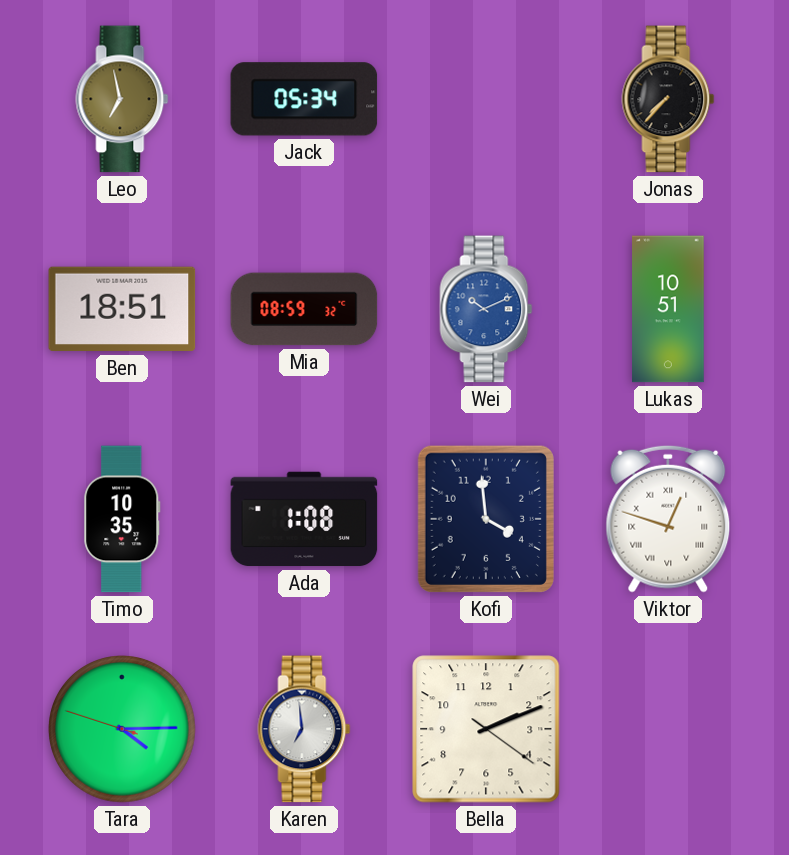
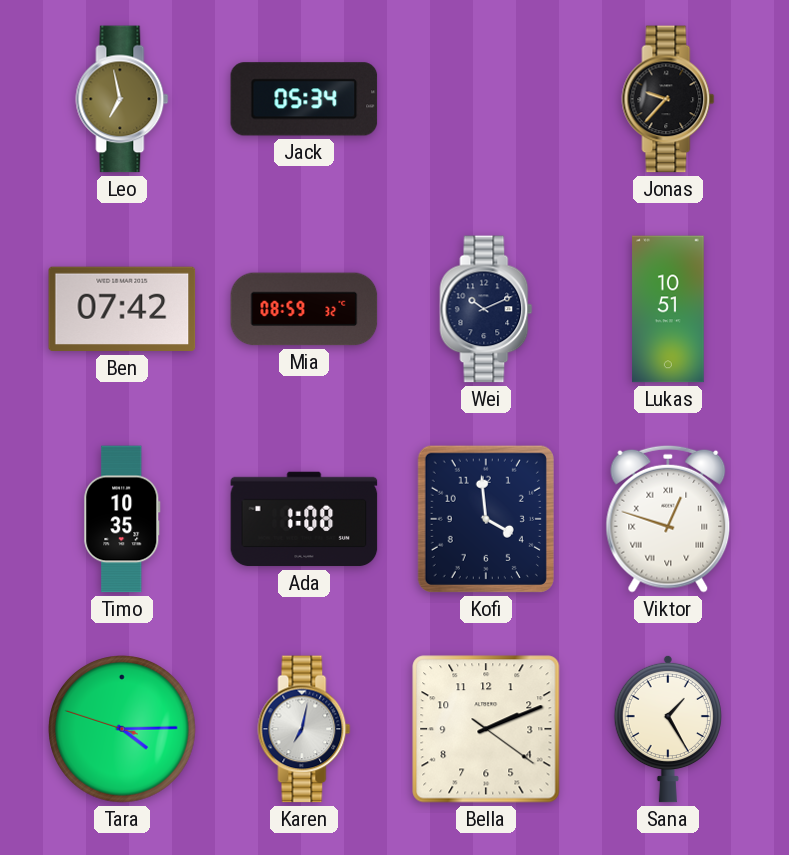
Jonas: 7:37 -> 9:37
Ben: 18:51 -> 07:42
Wei dial: blue -> navy
Karen: 6:59 -> 7:02
Sana: none -> 1:25
